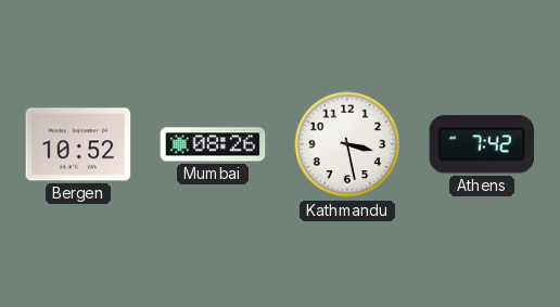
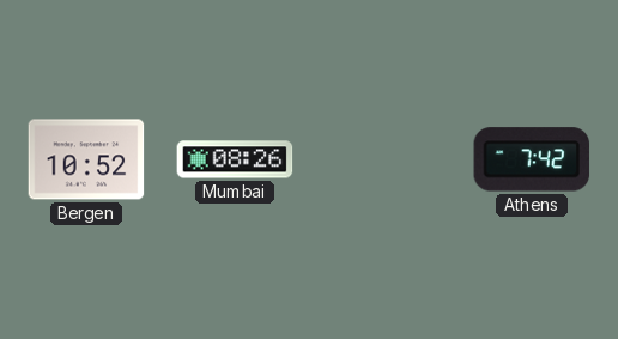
Kathmandu: 3:28 -> none
